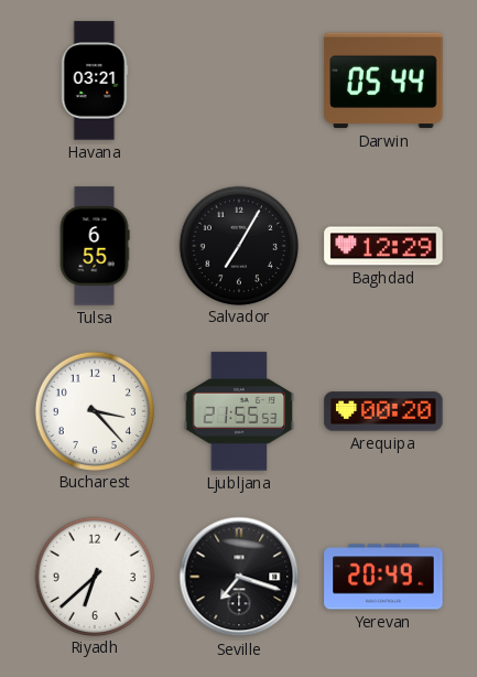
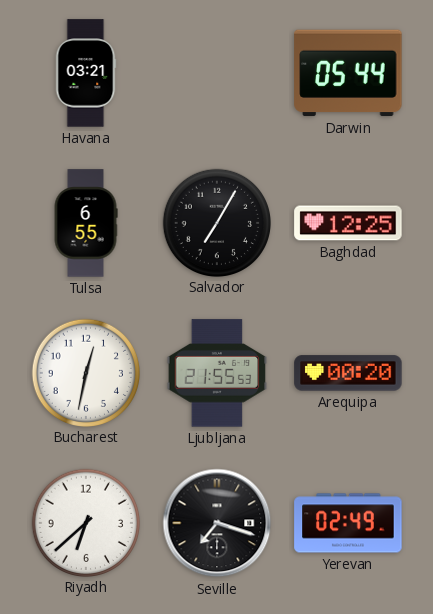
Baghdad: 12:29 -> 12:25
Bucharest: 3:23 -> 12:32
Yerevan: 20:49 -> 02:49
